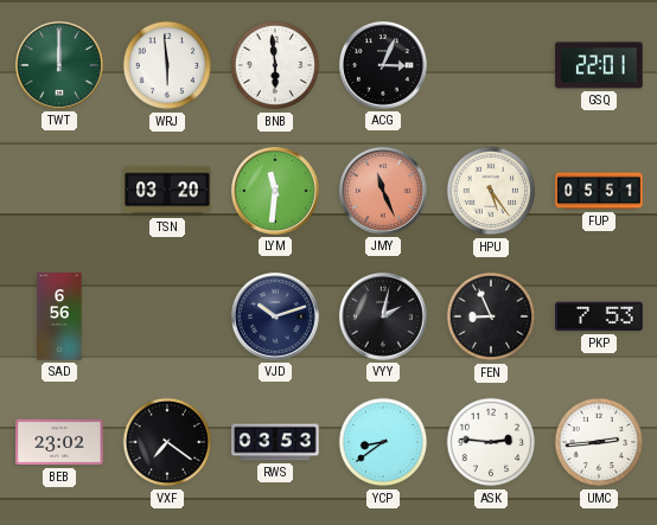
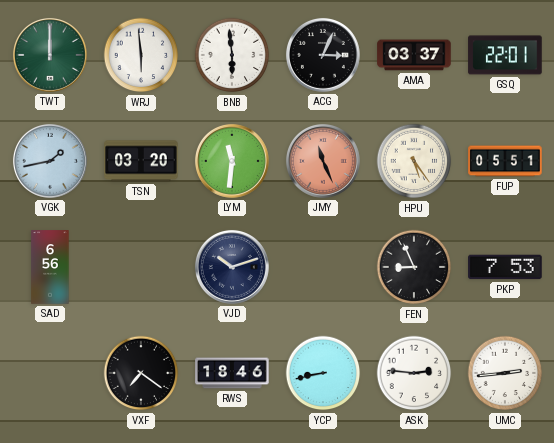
AMA: none -> 03:37
VGK: none -> 1:43
VYY: 2:02 -> none
BEB: 23:02 -> none
RWS: 03:53 -> 18:46
YCP: 8:39 -> 8:43
